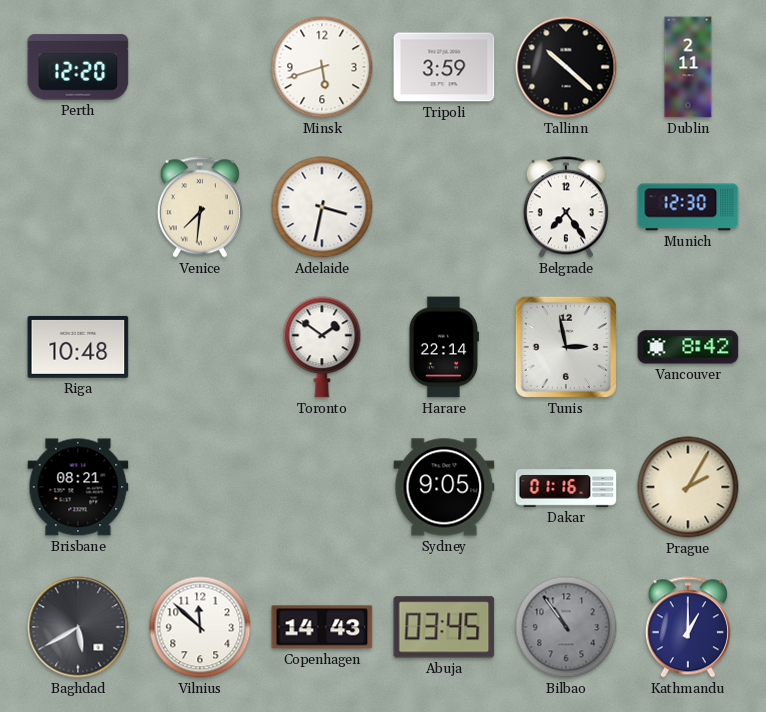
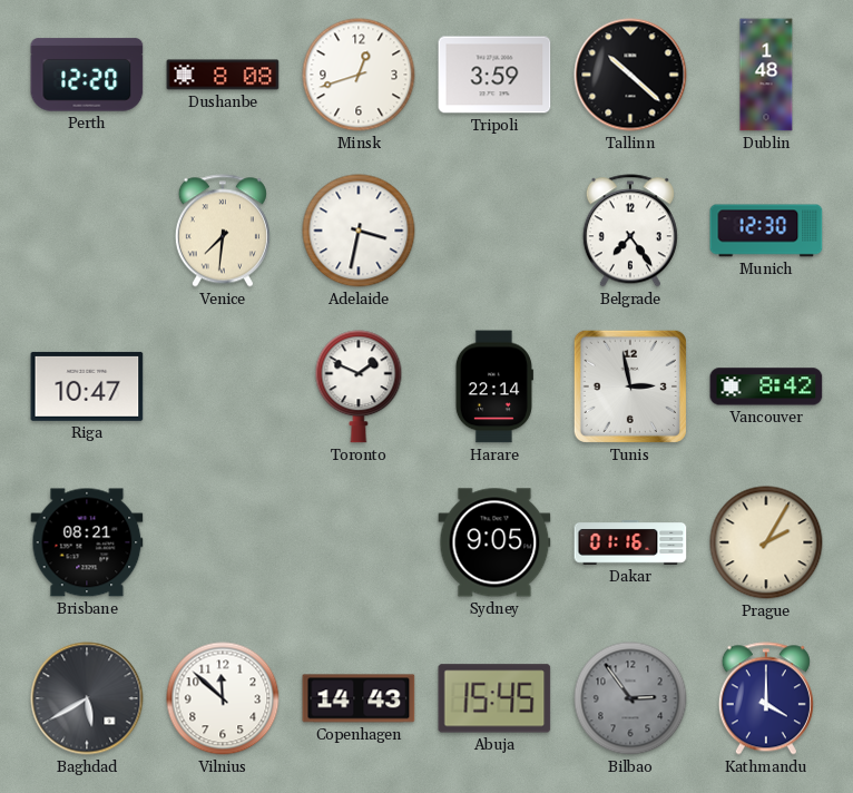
Dushanbe: none -> 8:08
Minsk: 5:42 -> 12:42
Dublin: 2:11 -> 1:48
Riga: 10:48 -> 10:47
Toronto: 1:51 -> 1:49
Abuja: 03:45 -> 15:45
Bilbao: 10:54 -> 2:54
Kathmandu: 1:00 -> 4:00
